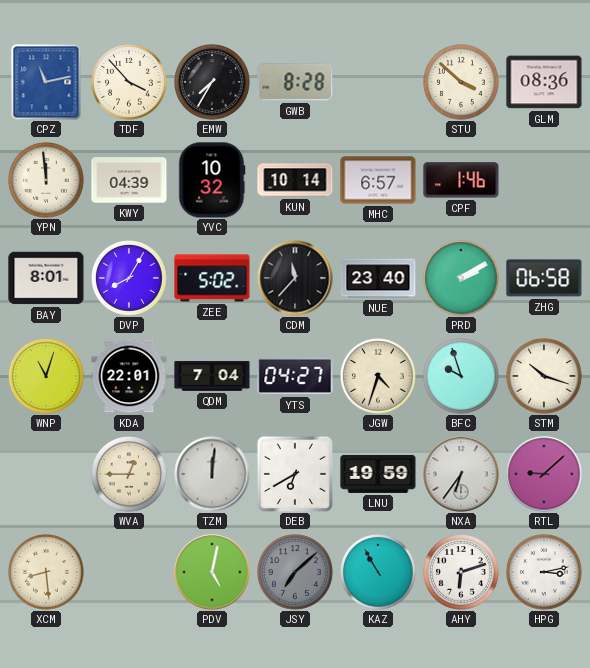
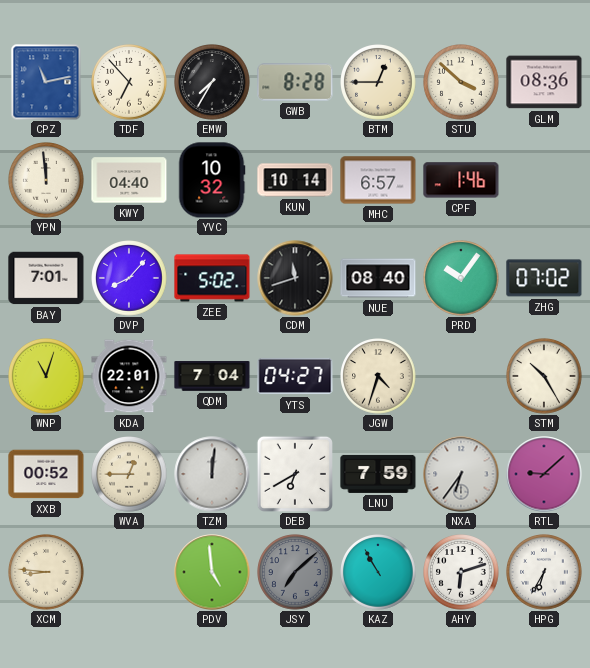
TDF: 3:53 -> 6:53
BTM: none -> 12:45
KWY: 04:39 -> 04:40
BAY: 8:01 -> 7:01
DVP: 8:05 -> 8:07
CDM: 11:37 -> 11:42
NUE: 23:40 -> 08:40
PRD: 2:10 -> 10:06
ZHG: 06:58 -> 07:02
BFC: 9:57 -> none
STM: 10:18 -> 10:25
XXB: none -> 00:52
LNU: 19:59 -> 7:59
XCM: 8:29 -> 8:46
PDV: 5:02 -> 4:59
HPG: 3:13 -> 6:35
